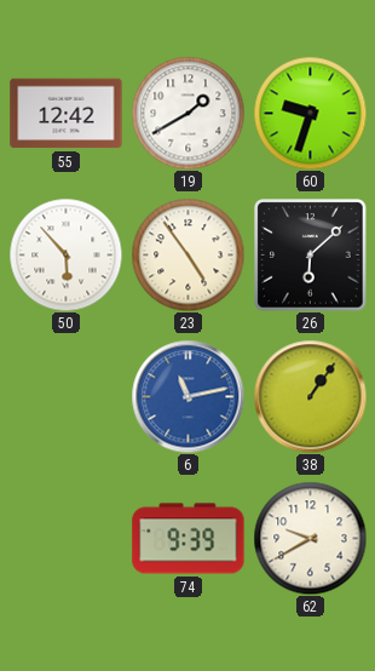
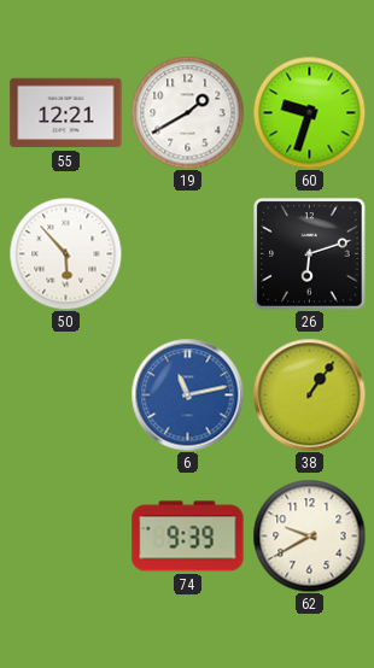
55: 12:42 -> 12:21
23: 4:54 -> none
26: 6:08 -> 6:12
